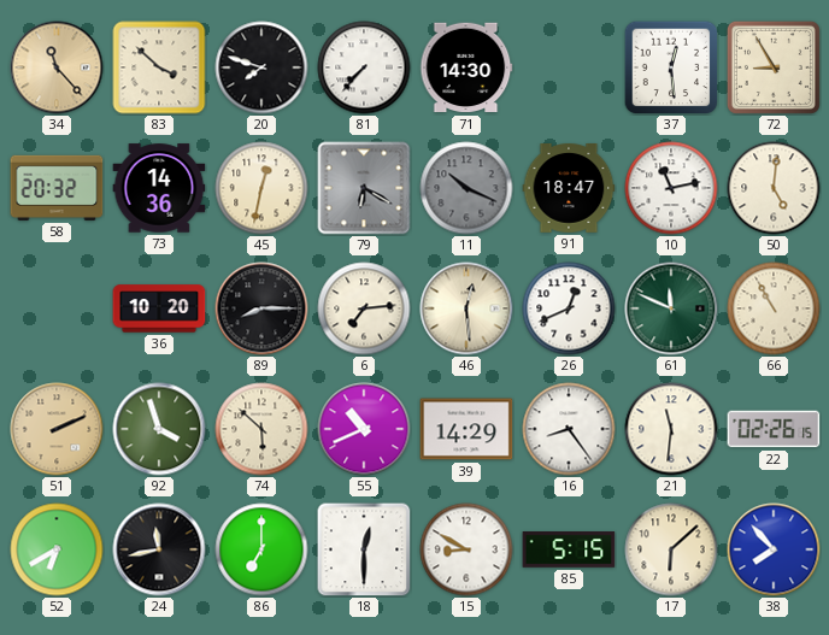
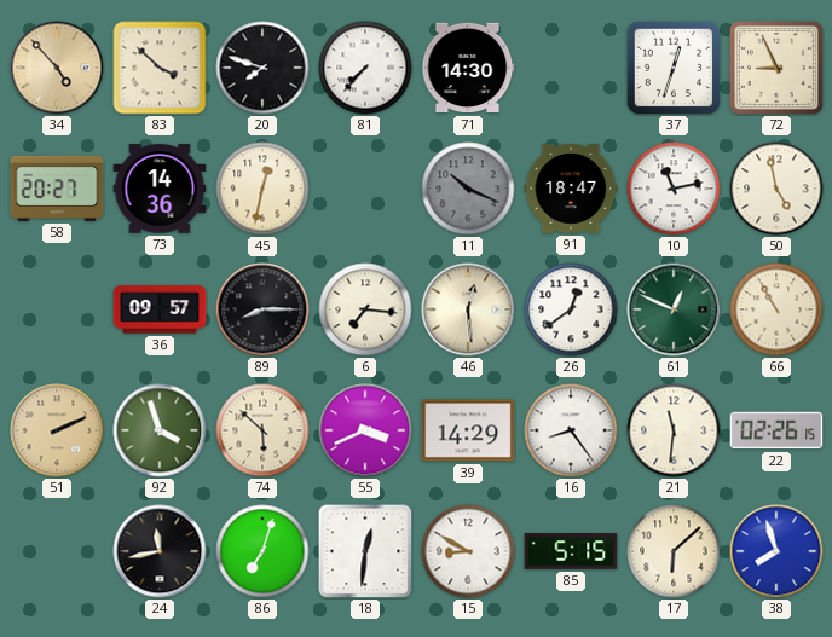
34: 11:23 -> 4:53
37: 12:29 -> 12:33
72: 8:55 -> 8:56
58: 20:32 -> 20:27
79: 6:20 -> none
50: 5:01 -> 4:58
36: 10:20 -> 09:57
6: 7:14 -> 7:16
26: 12:41 -> 12:39
61: 11:49 -> 12:49
55: 10:41 -> 3:41
52: 6:40 -> none
86: 7:00 -> 7:03
18: 12:30 -> 12:31
38: 7:53 -> 7:57
